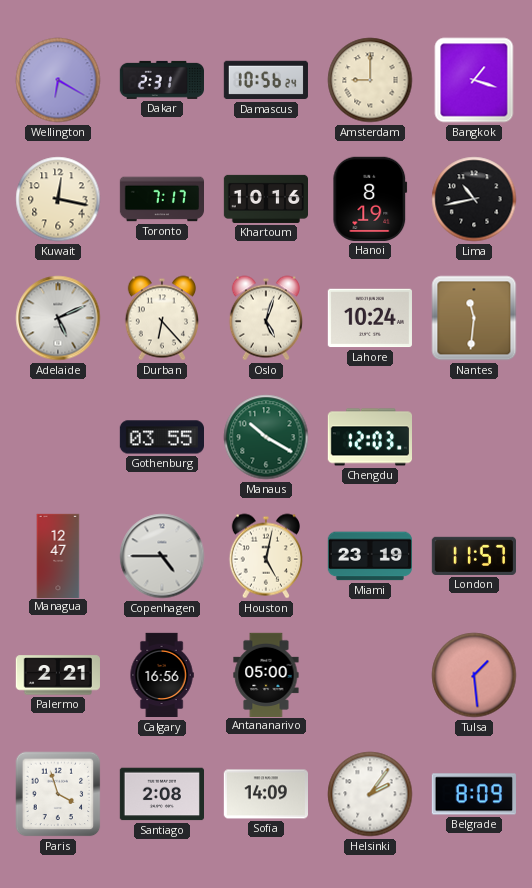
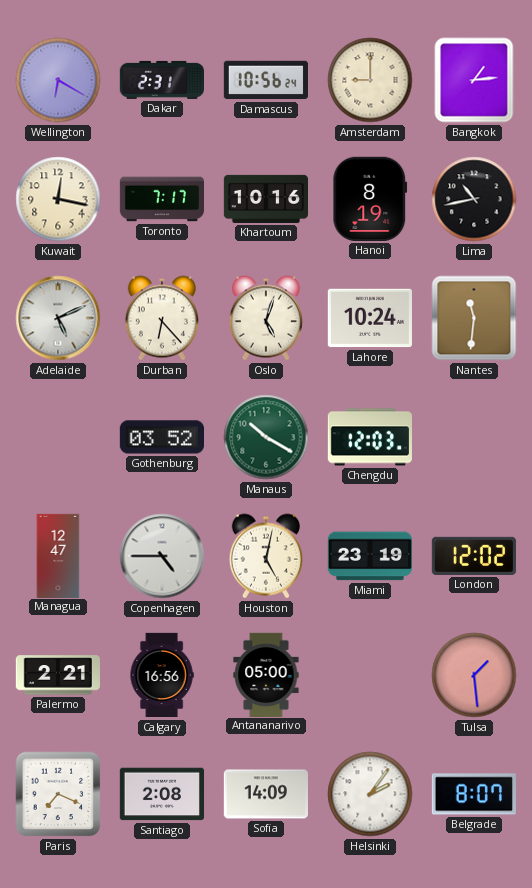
Bangkok: 1:18 -> 1:14
Gothenburg: 03:55 -> 03:52
London: 11:57 -> 12:02
Paris: 3:57 -> 7:19
Belgrade: 8:09 -> 8:07
